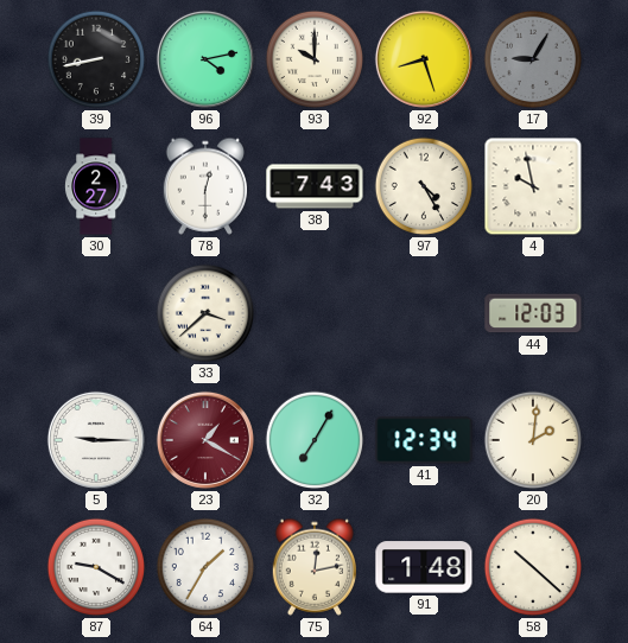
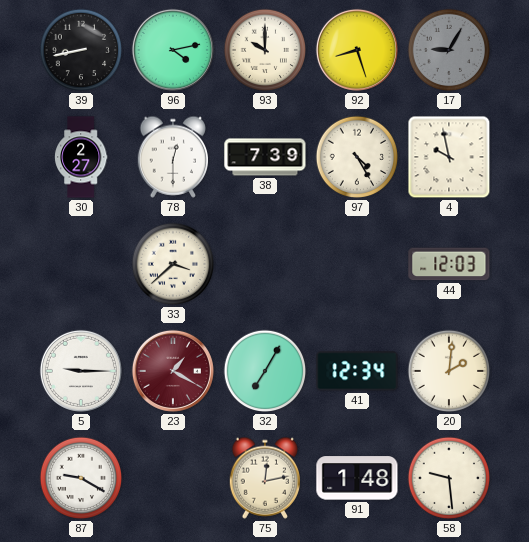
38: 7:43 -> 7:39
64: 1:35 -> none
58: 10:22 -> 9:29
